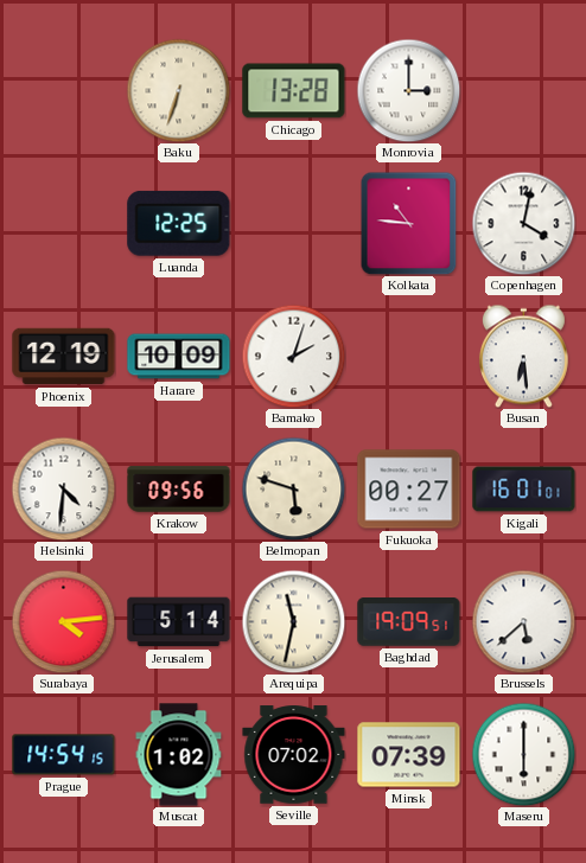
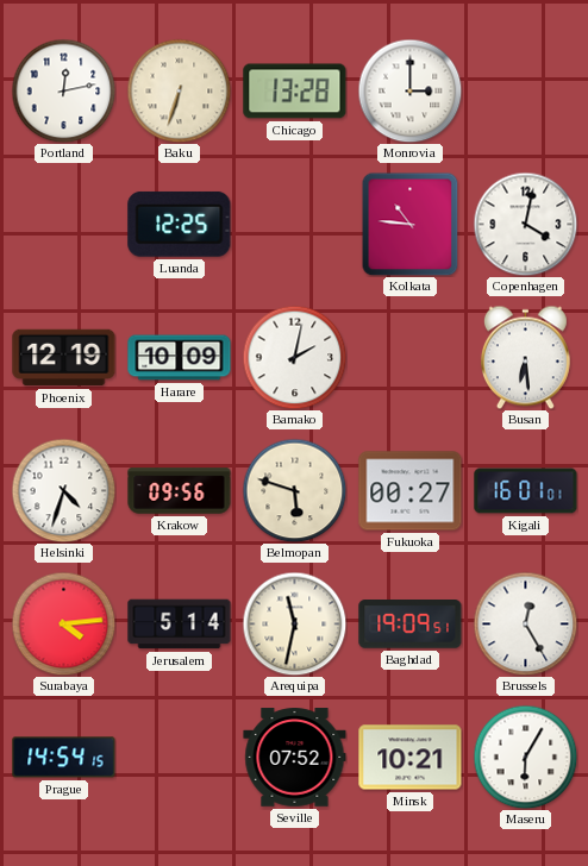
Portland: none -> 12:13
Bamako: 2:03 -> 2:02
Helsinki: 4:31 -> 4:33
Brussels: 5:38 -> 12:25
Muscat: 1:02 -> none
Seville: 07:02 -> 07:52
Minsk: 07:39 -> 10:21
Maseru: 6:00 -> 6:05
